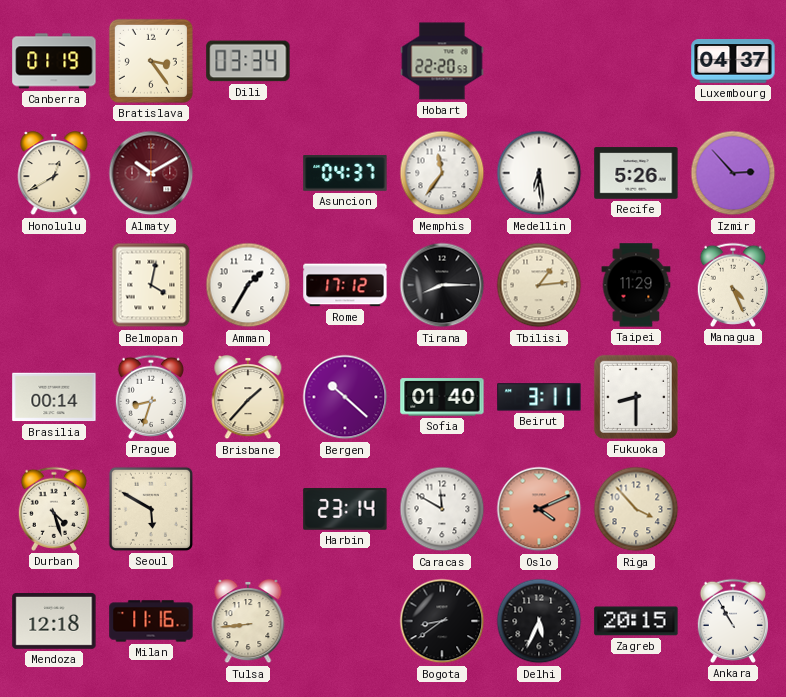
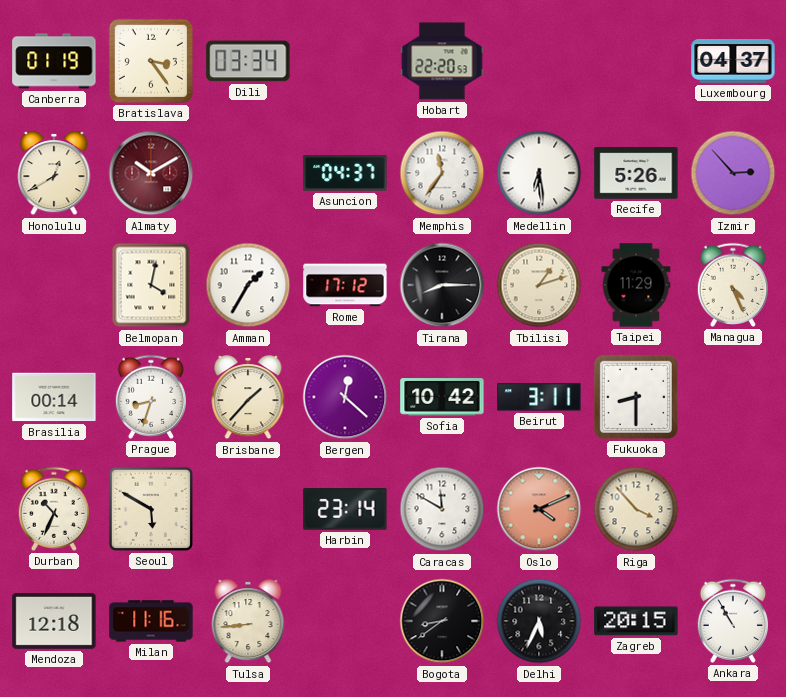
Tbilisi: 1:14 -> 1:12
Bergen: 10:22 -> 12:22
Sofia: 01:40 -> 10:42
Durban: 4:27 -> 10:34
